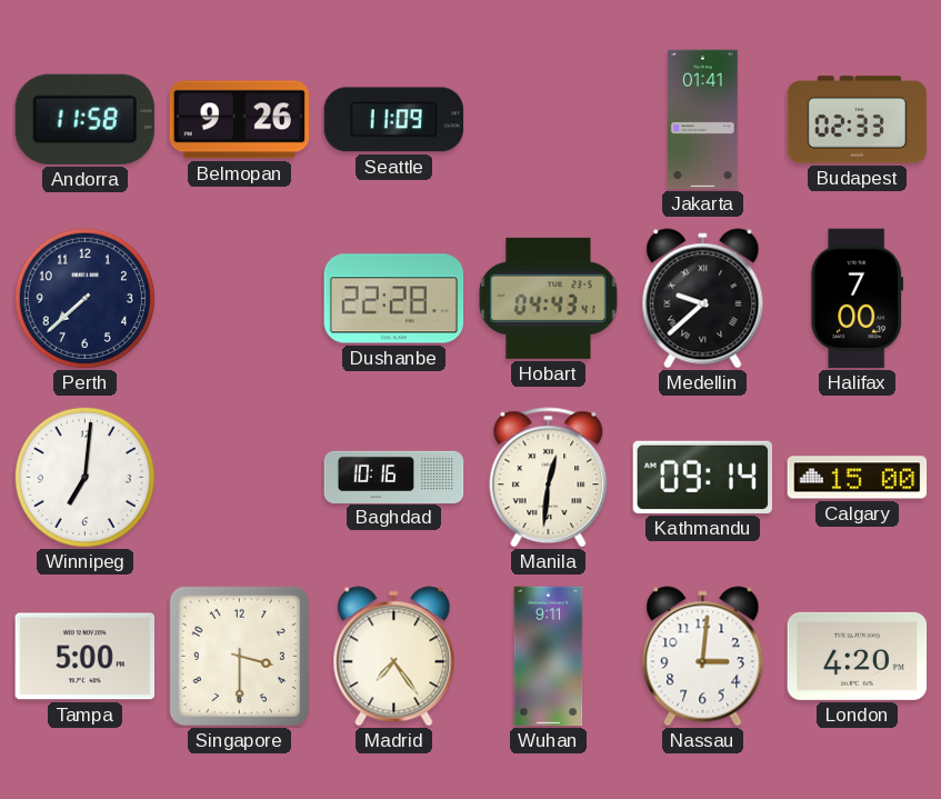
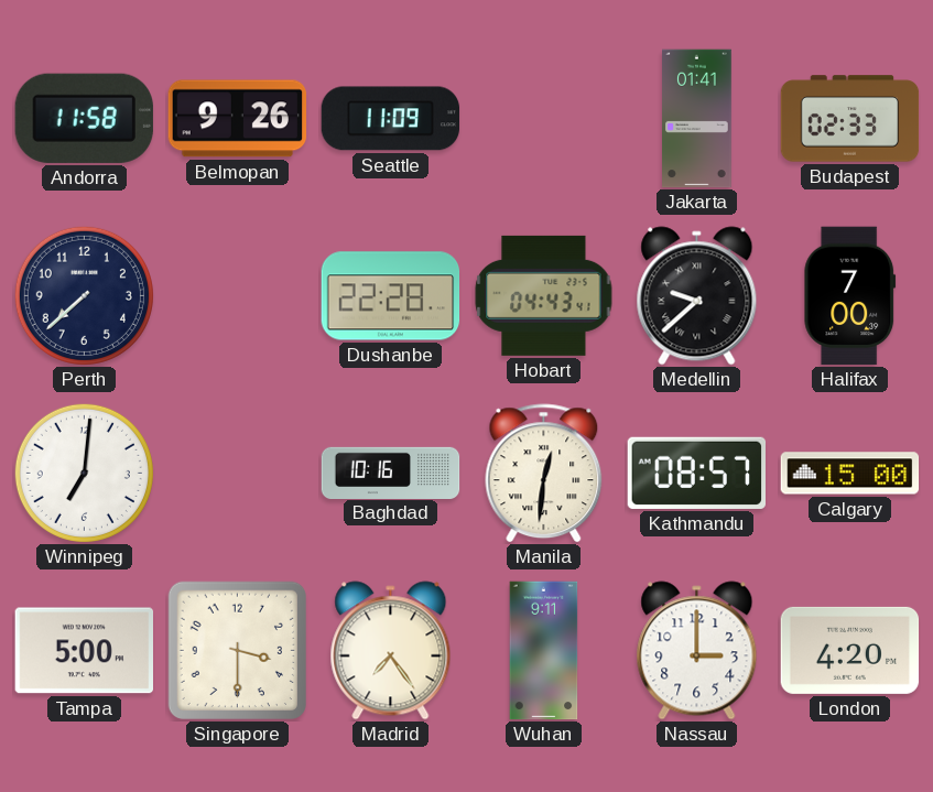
Kathmandu: 09:14 -> 08:57
Nassau: 3:01 -> 3:00
